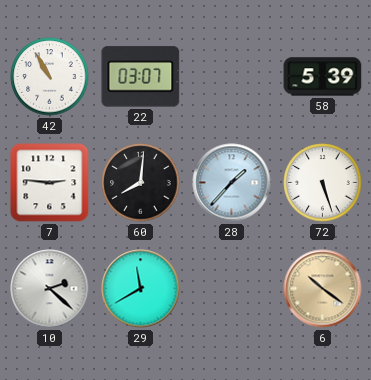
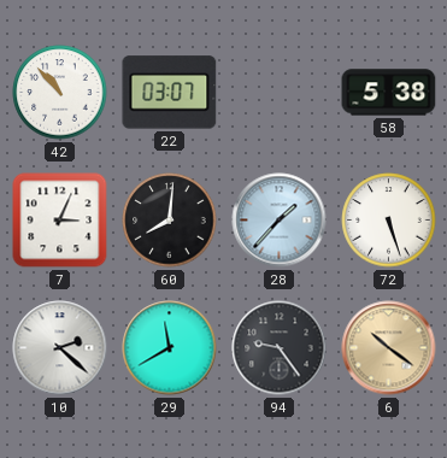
42: 10:55 -> 10:53
58: 5:39 -> 5:38
7: 2:46 -> 3:04
94: none -> 9:24
